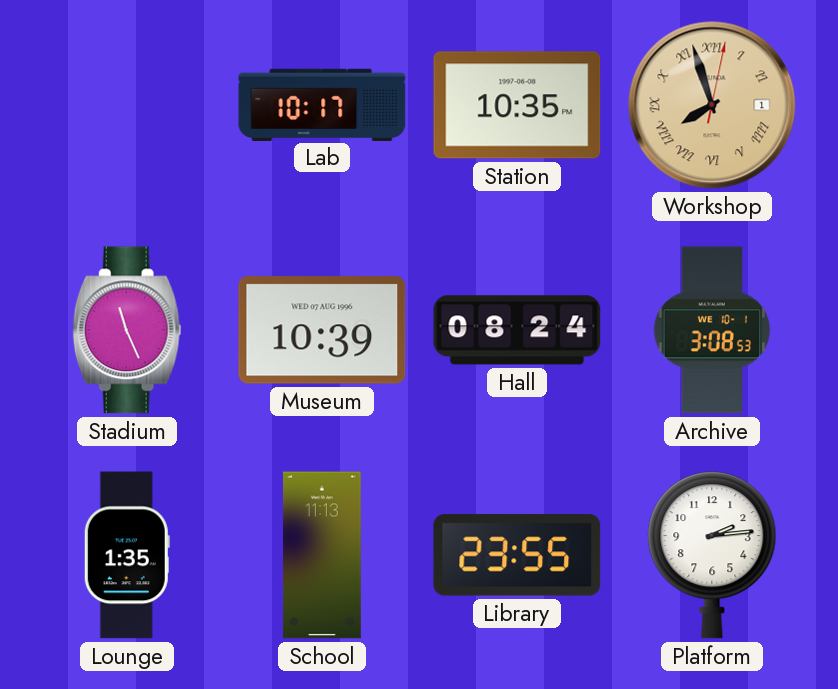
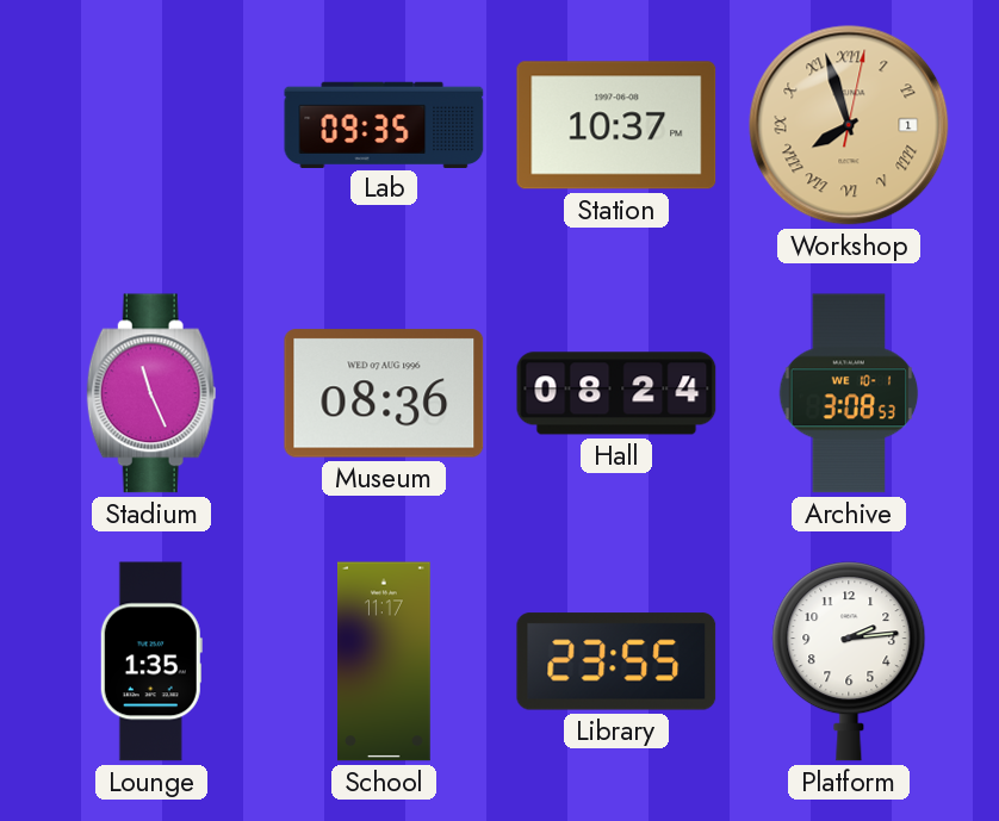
Lab: 10:17 -> 09:35
Station: 10:35 -> 10:37
Museum: 10:39 -> 08:36
School: 11:13 -> 11:17
